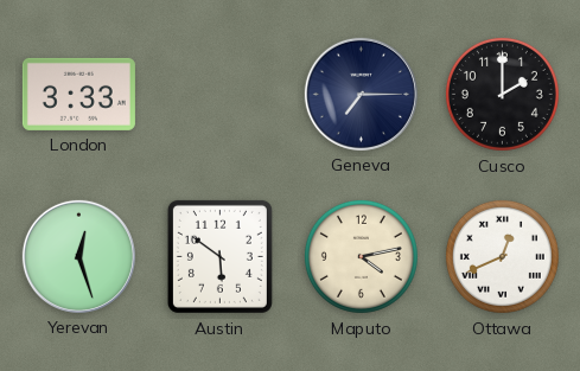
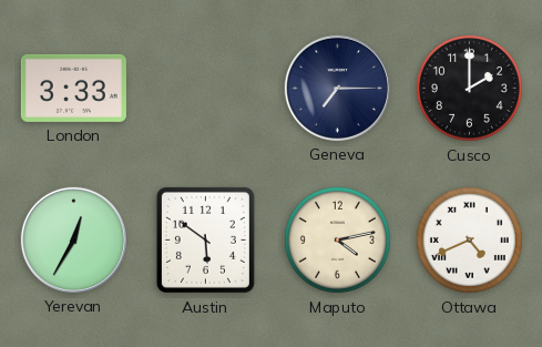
Yerevan: 12:27 -> 12:35
Ottawa: 12:41 -> 4:41
